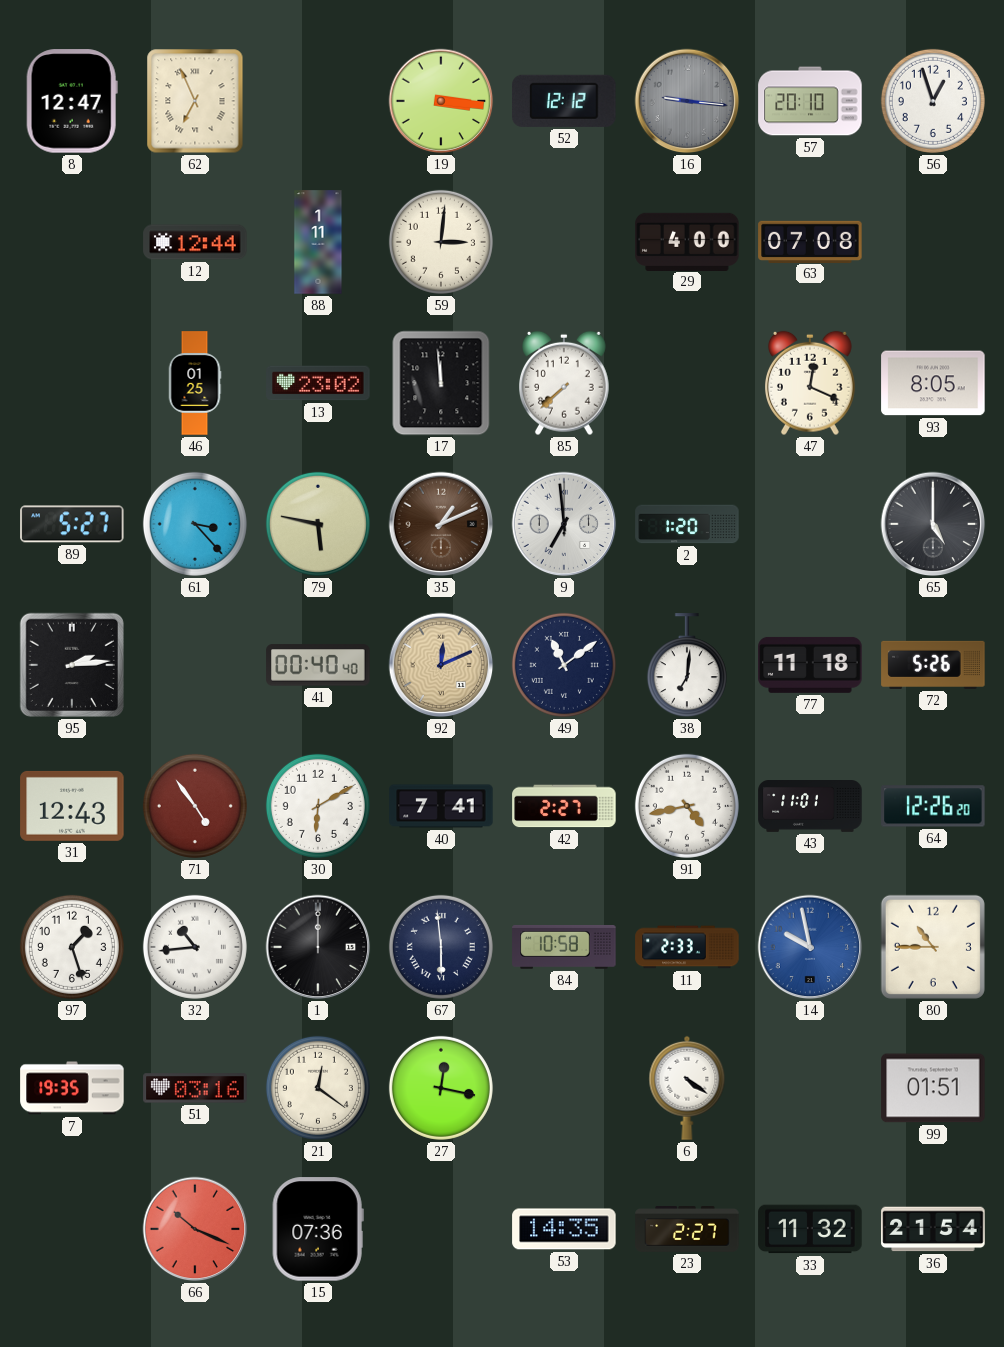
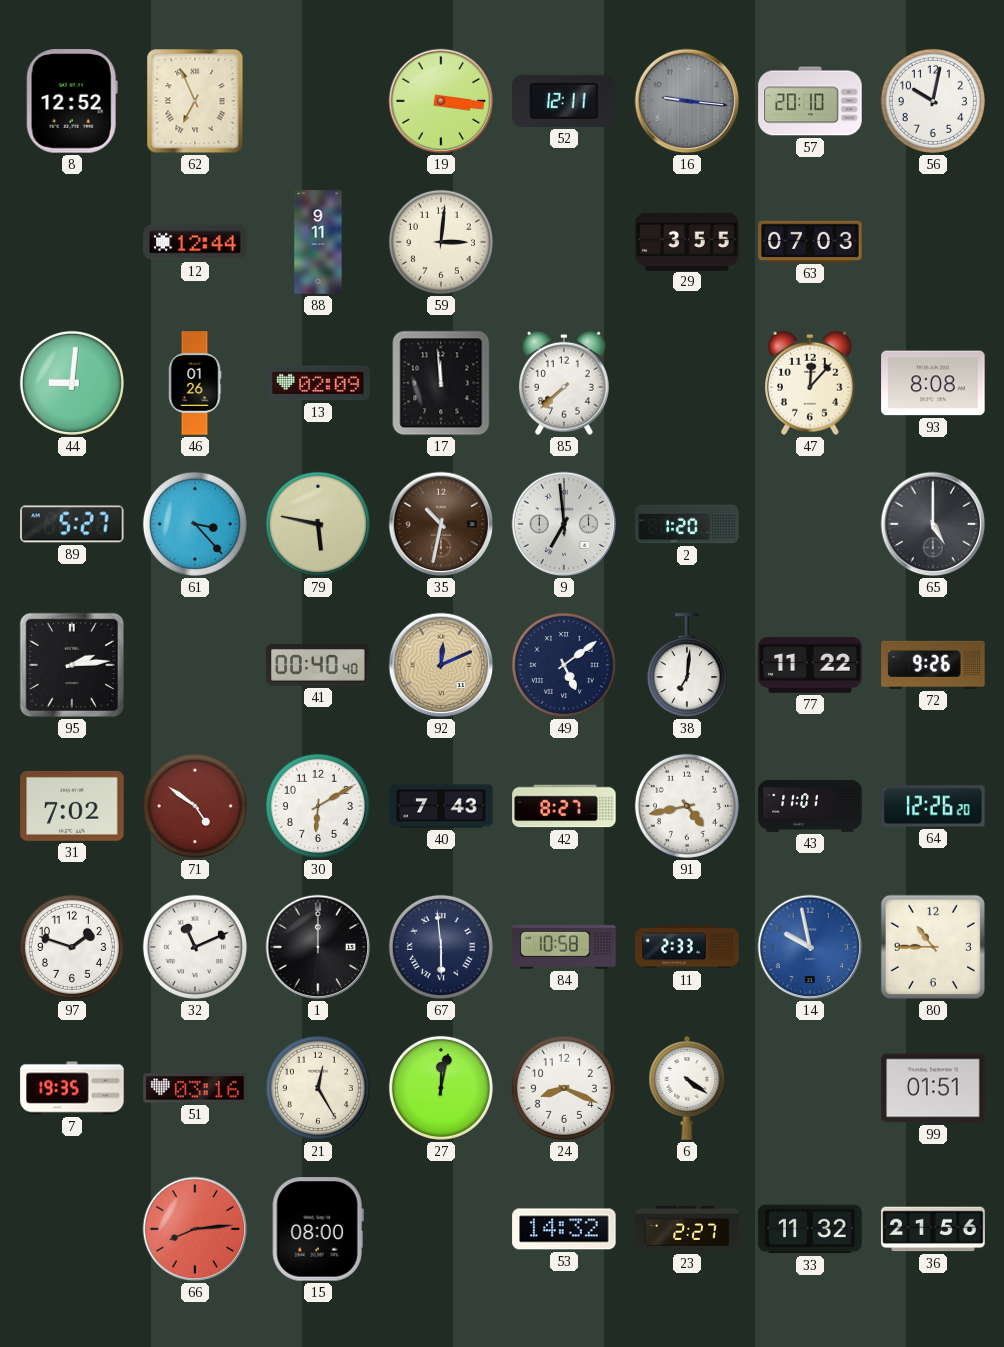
8: 12:47 -> 12:52
52: 12:12 -> 12:11
56: 12:57 -> 10:02
88: 1:11 -> 9:11
29: 4:00 -> 3:55
63: 07:08 -> 07:03
44: none -> 9:01
46: 01:25 -> 01:26
13: 23:02 -> 02:09
47: 12:19 -> 12:07
93: 8:05 -> 8:08
35: 1:11 -> 10:32
49: 11:09 -> 5:09
77: 11:18 -> 11:22
72: 5:26 -> 9:26
31: 12:43 -> 7:02
71: 4:54 -> 4:51
40: 7:41 -> 7:43
42: 2:27 -> 8:27
97: 1:27 -> 1:48
32: 10:44 -> 11:11
21: 12:21 -> 12:25
27: 12:17 -> 12:02
24: none -> 8:19
66: 10:19 -> 8:14
15: 07:36 -> 08:00
53: 14:35 -> 14:32
36: 21:54 -> 21:56
